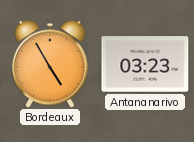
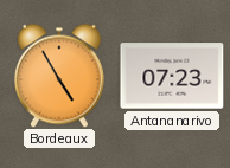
Antananarivo: 03:23 -> 07:23
